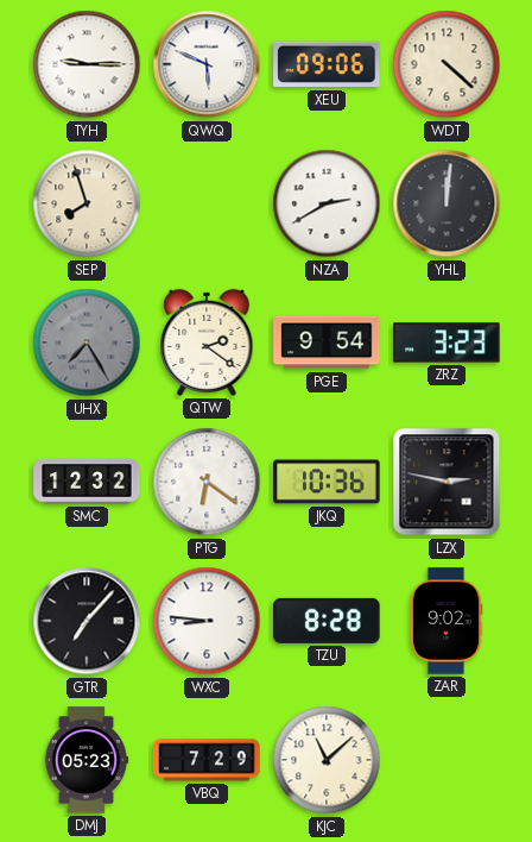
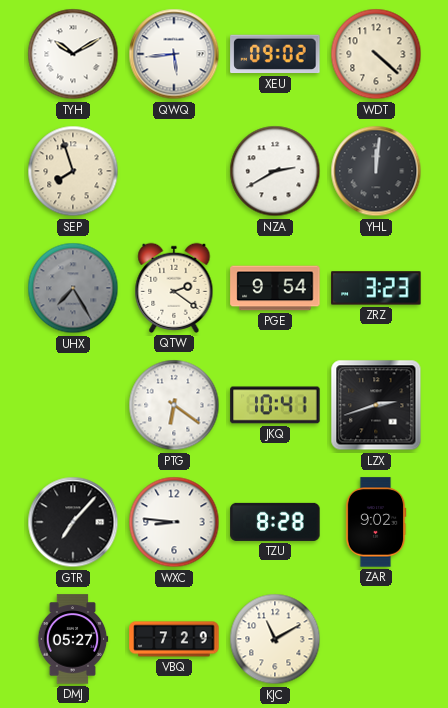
TYH: 9:15 -> 10:10
QWQ: 5:49 -> 5:44
XEU: 09:06 -> 09:02
SMC: 12:32 -> none
JKQ: 10:36 -> 10:41
LZX: 2:47 -> 2:42
DMJ: 05:23 -> 05:27
KJC: 11:08 -> 11:10
